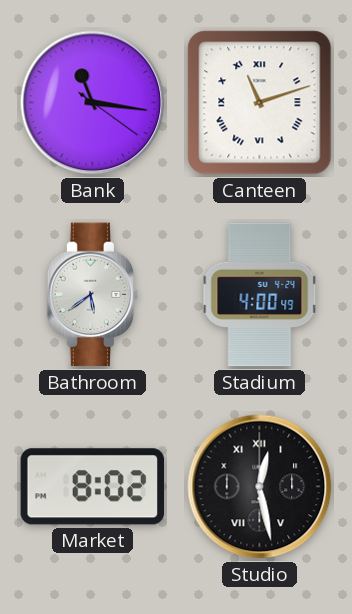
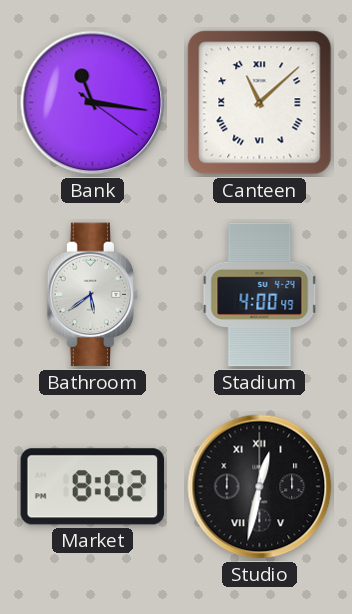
Canteen: 11:12 -> 11:08
Studio: 12:28 -> 12:32
